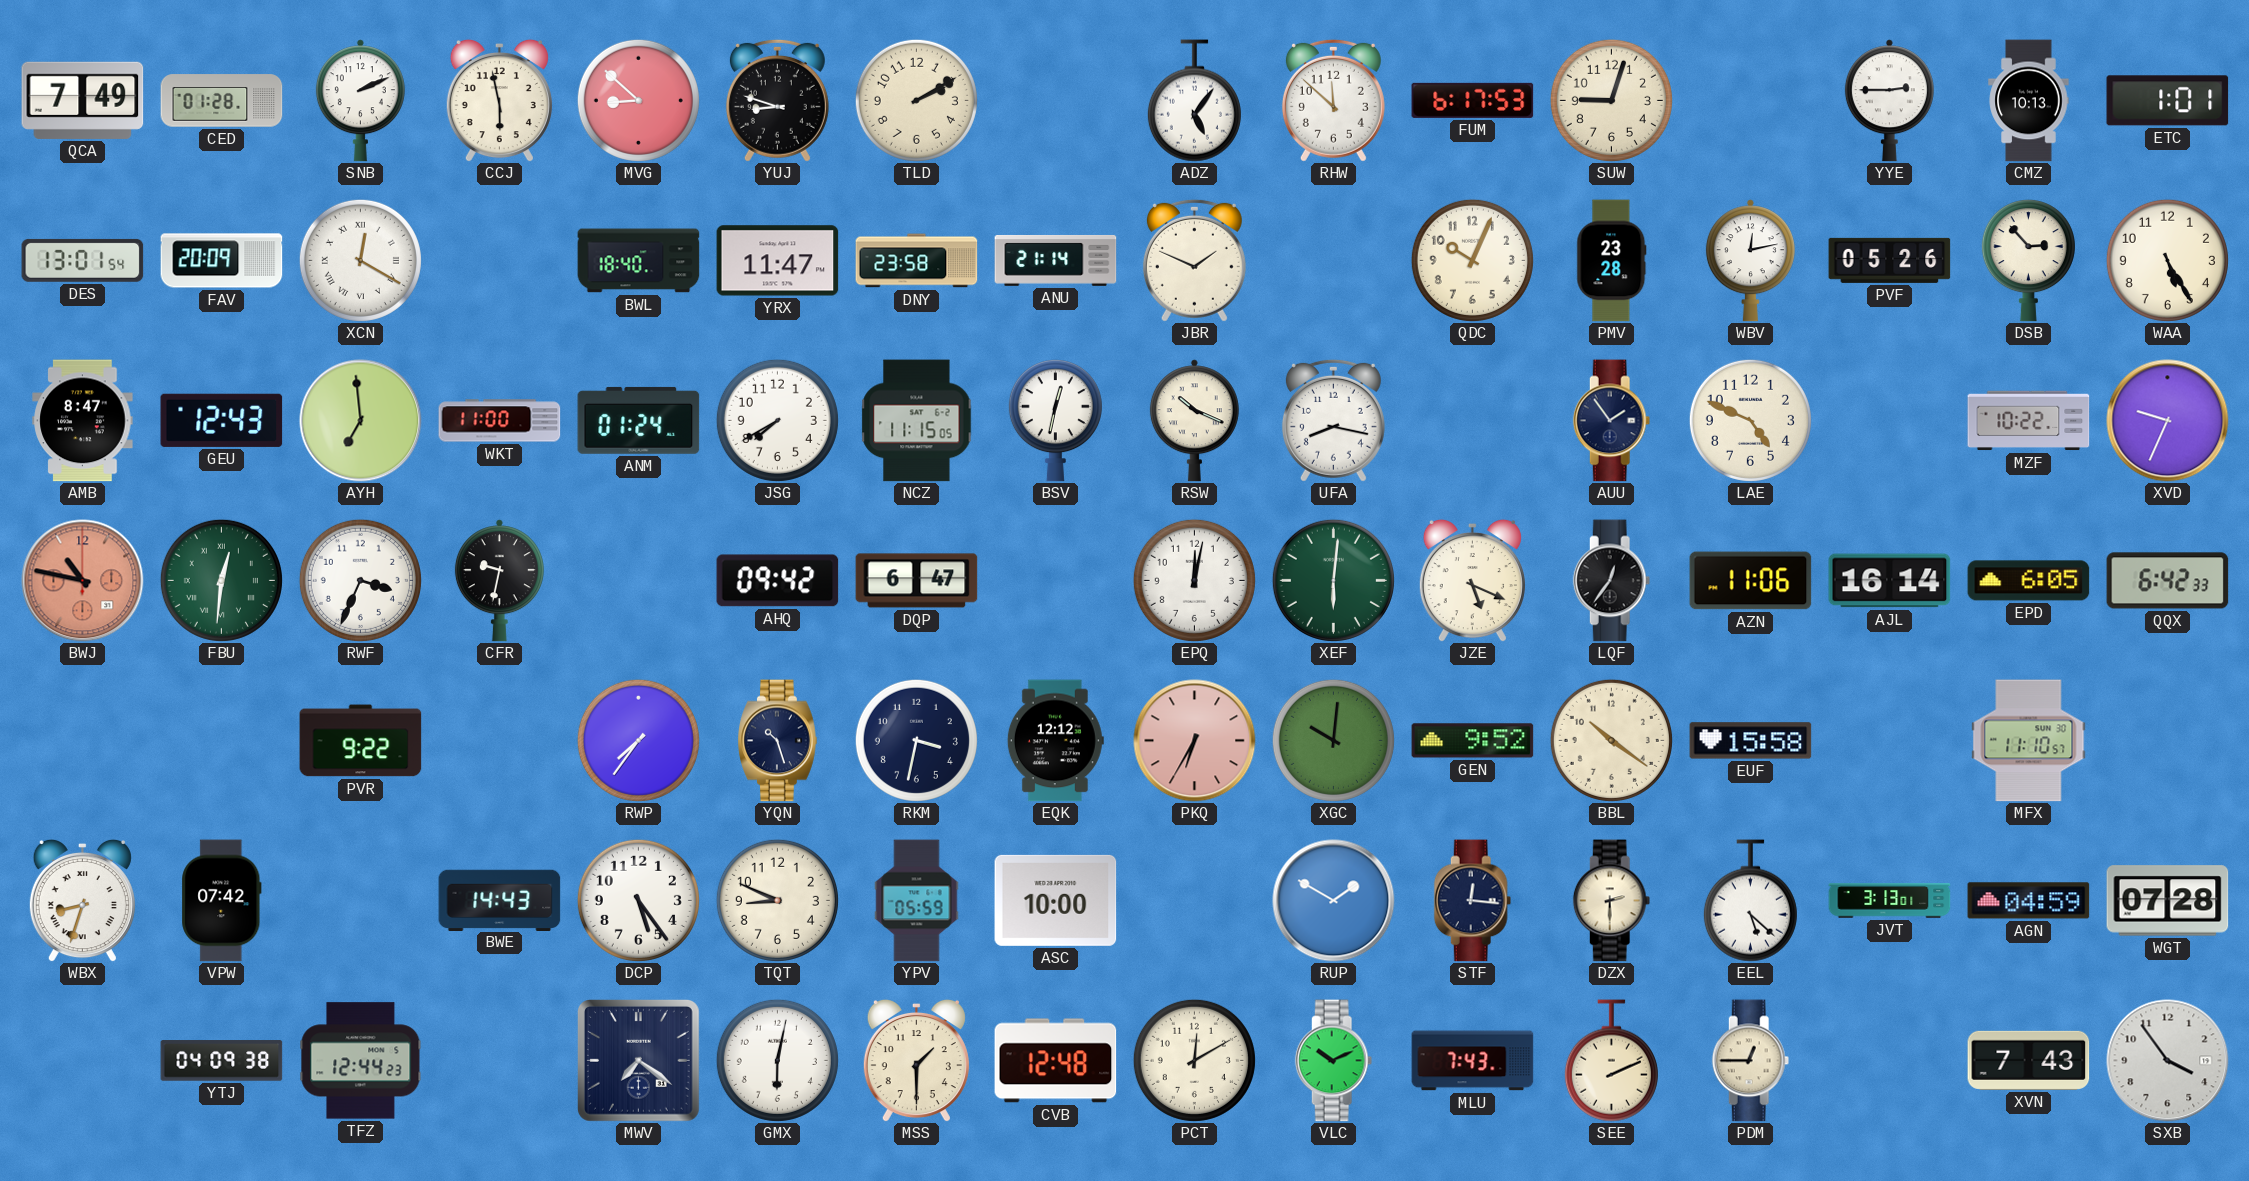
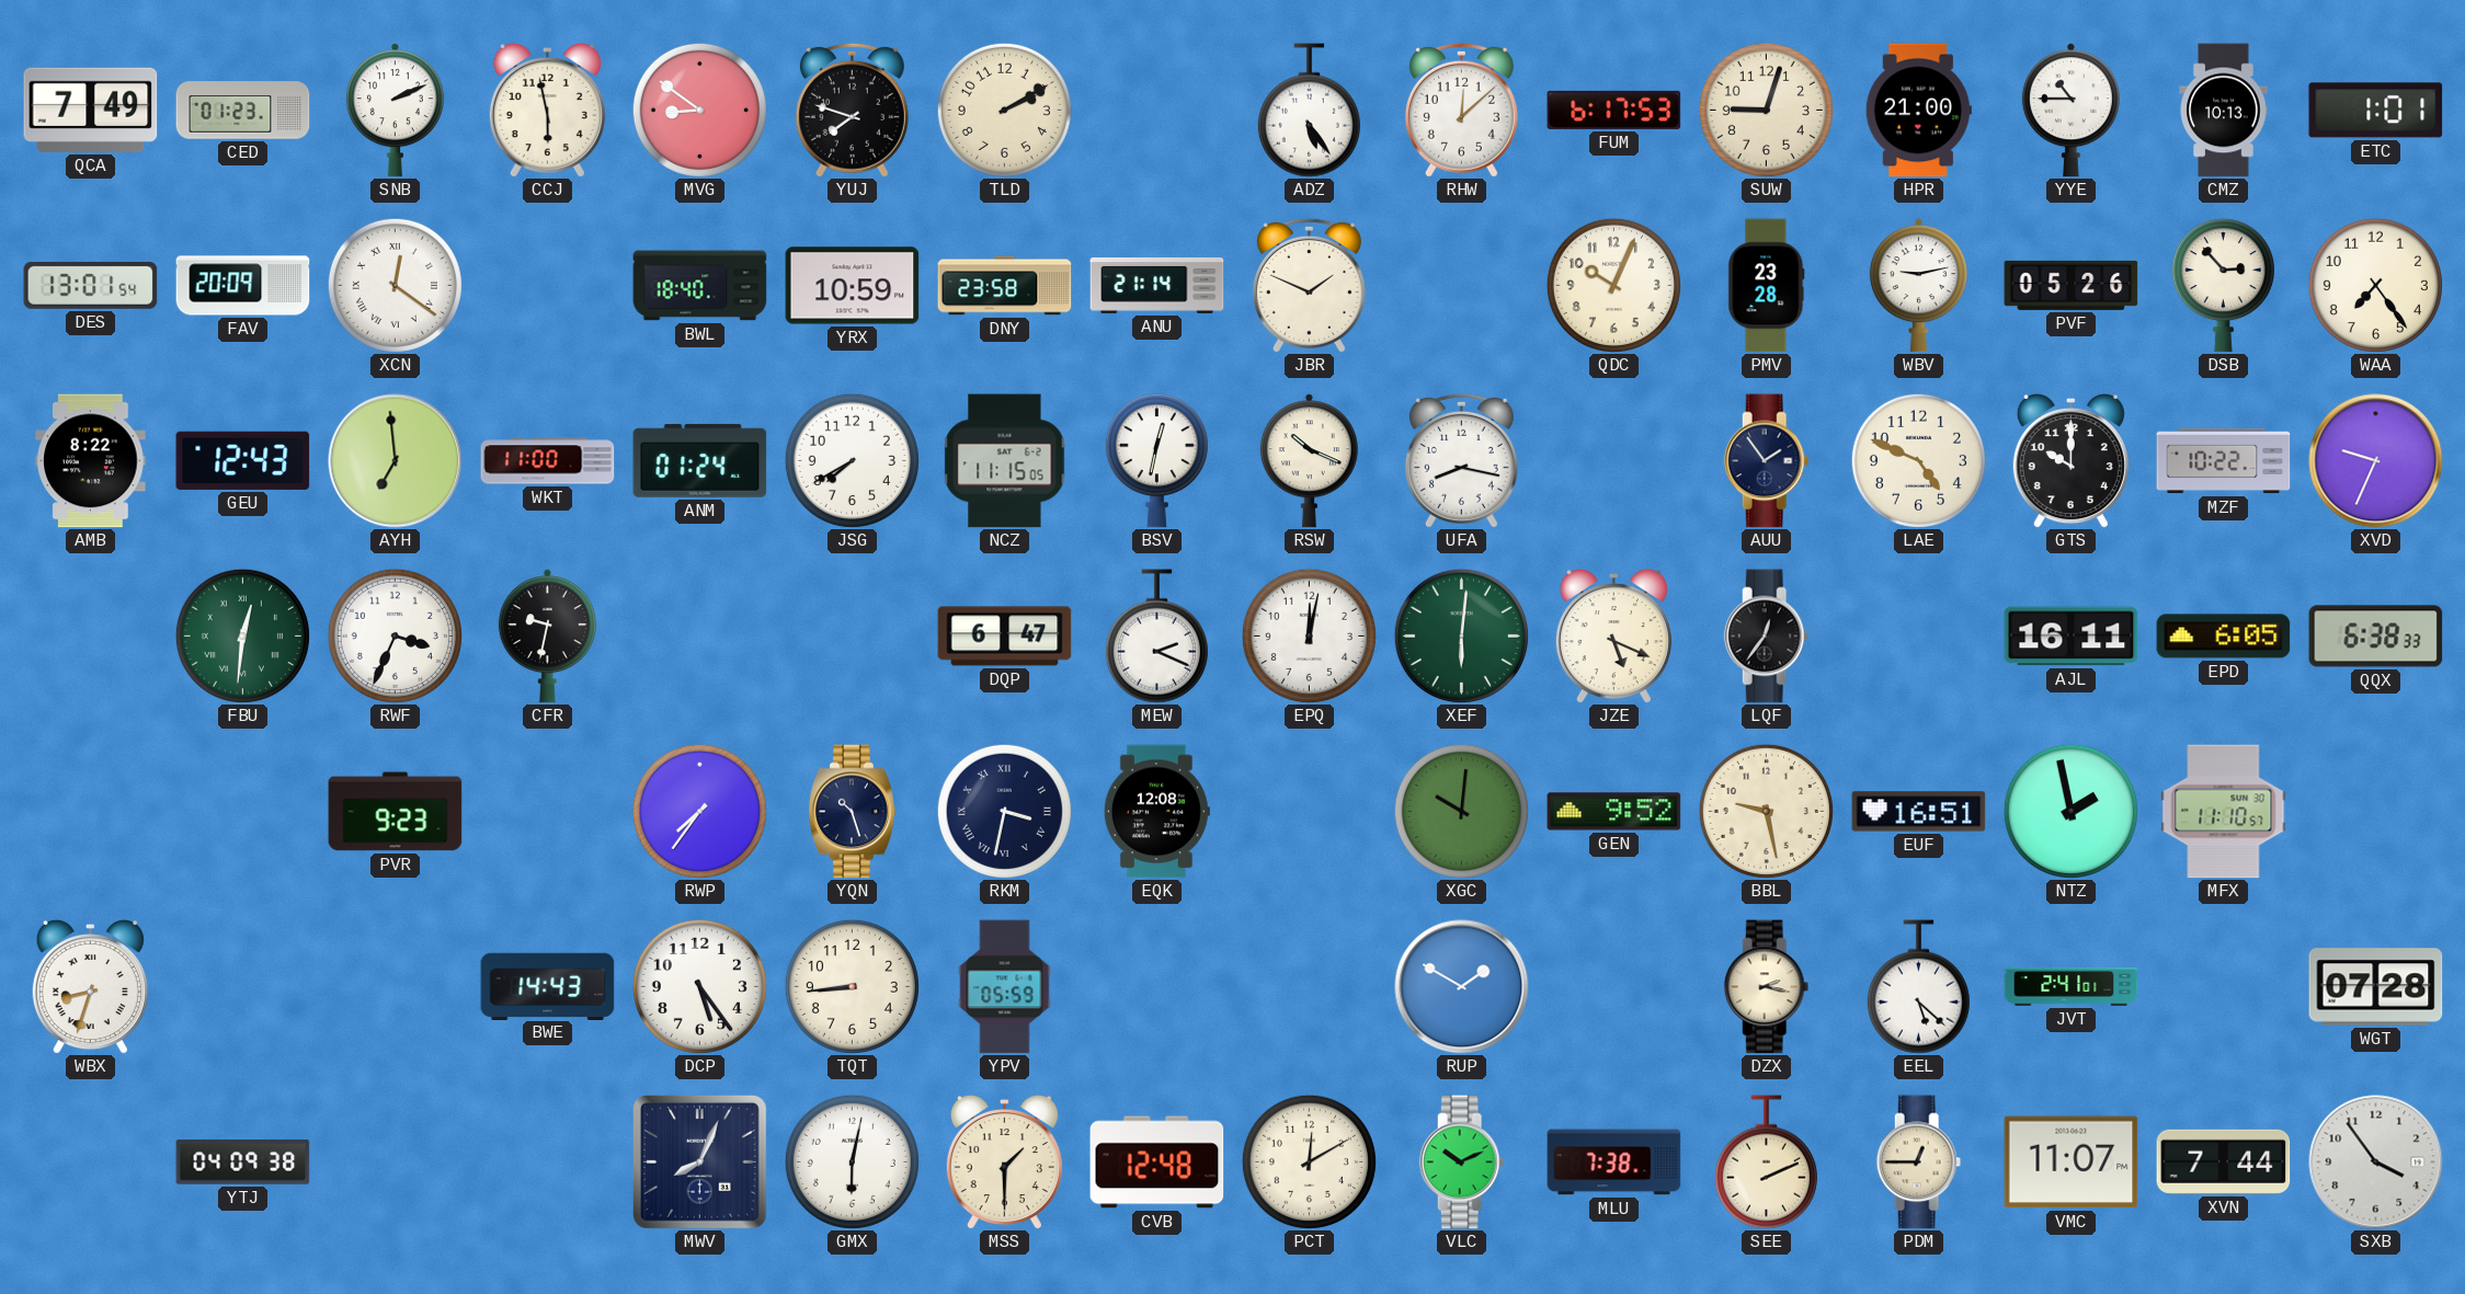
CED: 01:28 -> 01:23
MVG: 8:52 -> 8:51
YUJ: 8:48 -> 7:48
ADZ: 5:06 -> 5:24
RHW: 11:52 -> 12:08
HPR: none -> 21:00
YYE: 2:45 -> 10:45
XCN: 12:20 -> 12:21
YRX: 11:47 -> 10:59
WBV: 12:13 -> 9:13
WAA: 5:25 -> 7:24
AMB: 8:47 -> 8:22
GTS: none -> 10:00
BWJ: 10:47 -> none
AHQ: 09:42 -> none
MEW: none -> 2:19
AZN: 11:06 -> none
AJL: 16:14 -> 16:11
QQX: 6:42 -> 6:38
PVR: 9:22 -> 9:23
RKM numerals: Arabic -> Roman
EQK: 12:12 -> 12:08
PKQ: 6:35 -> none
BBL: 10:21 -> 9:28
EUF: 15:58 -> 16:51
NTZ: none -> 1:58
VPW: 07:42 -> none
TQT: 8:49 -> 8:44
ASC: 10:00 -> none
STF: 12:16 -> none
DZX: 2:30 -> 2:17
JVT: 3:13 -> 2:41
AGN: 04:59 -> none
TFZ: 12:44 -> none
MWV: 7:21 -> 8:04
MLU: 7:43 -> 7:38
VMC: none -> 11:07
XVN: 7:43 -> 7:44
